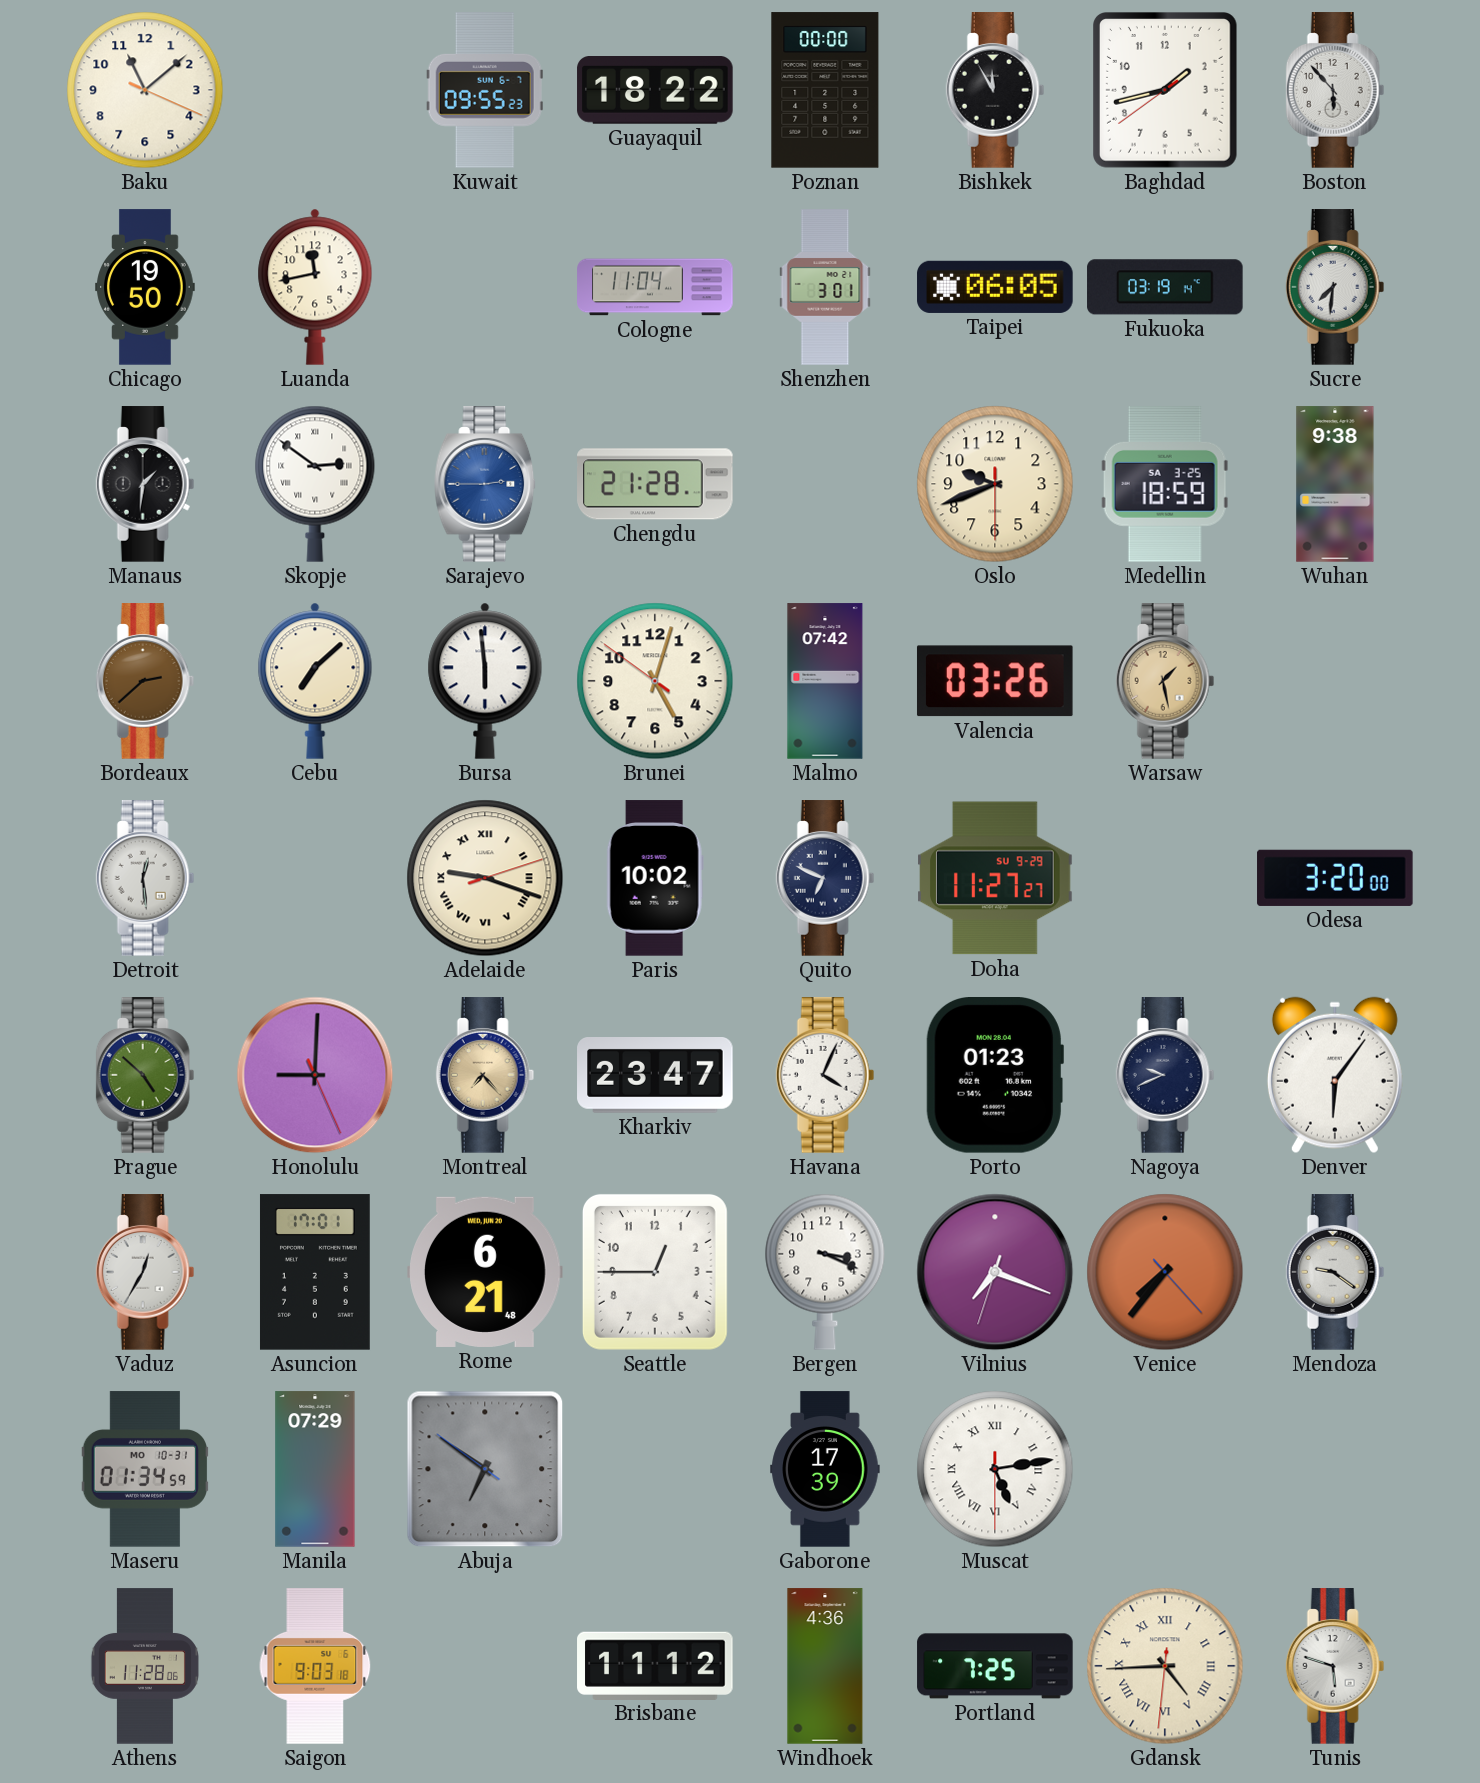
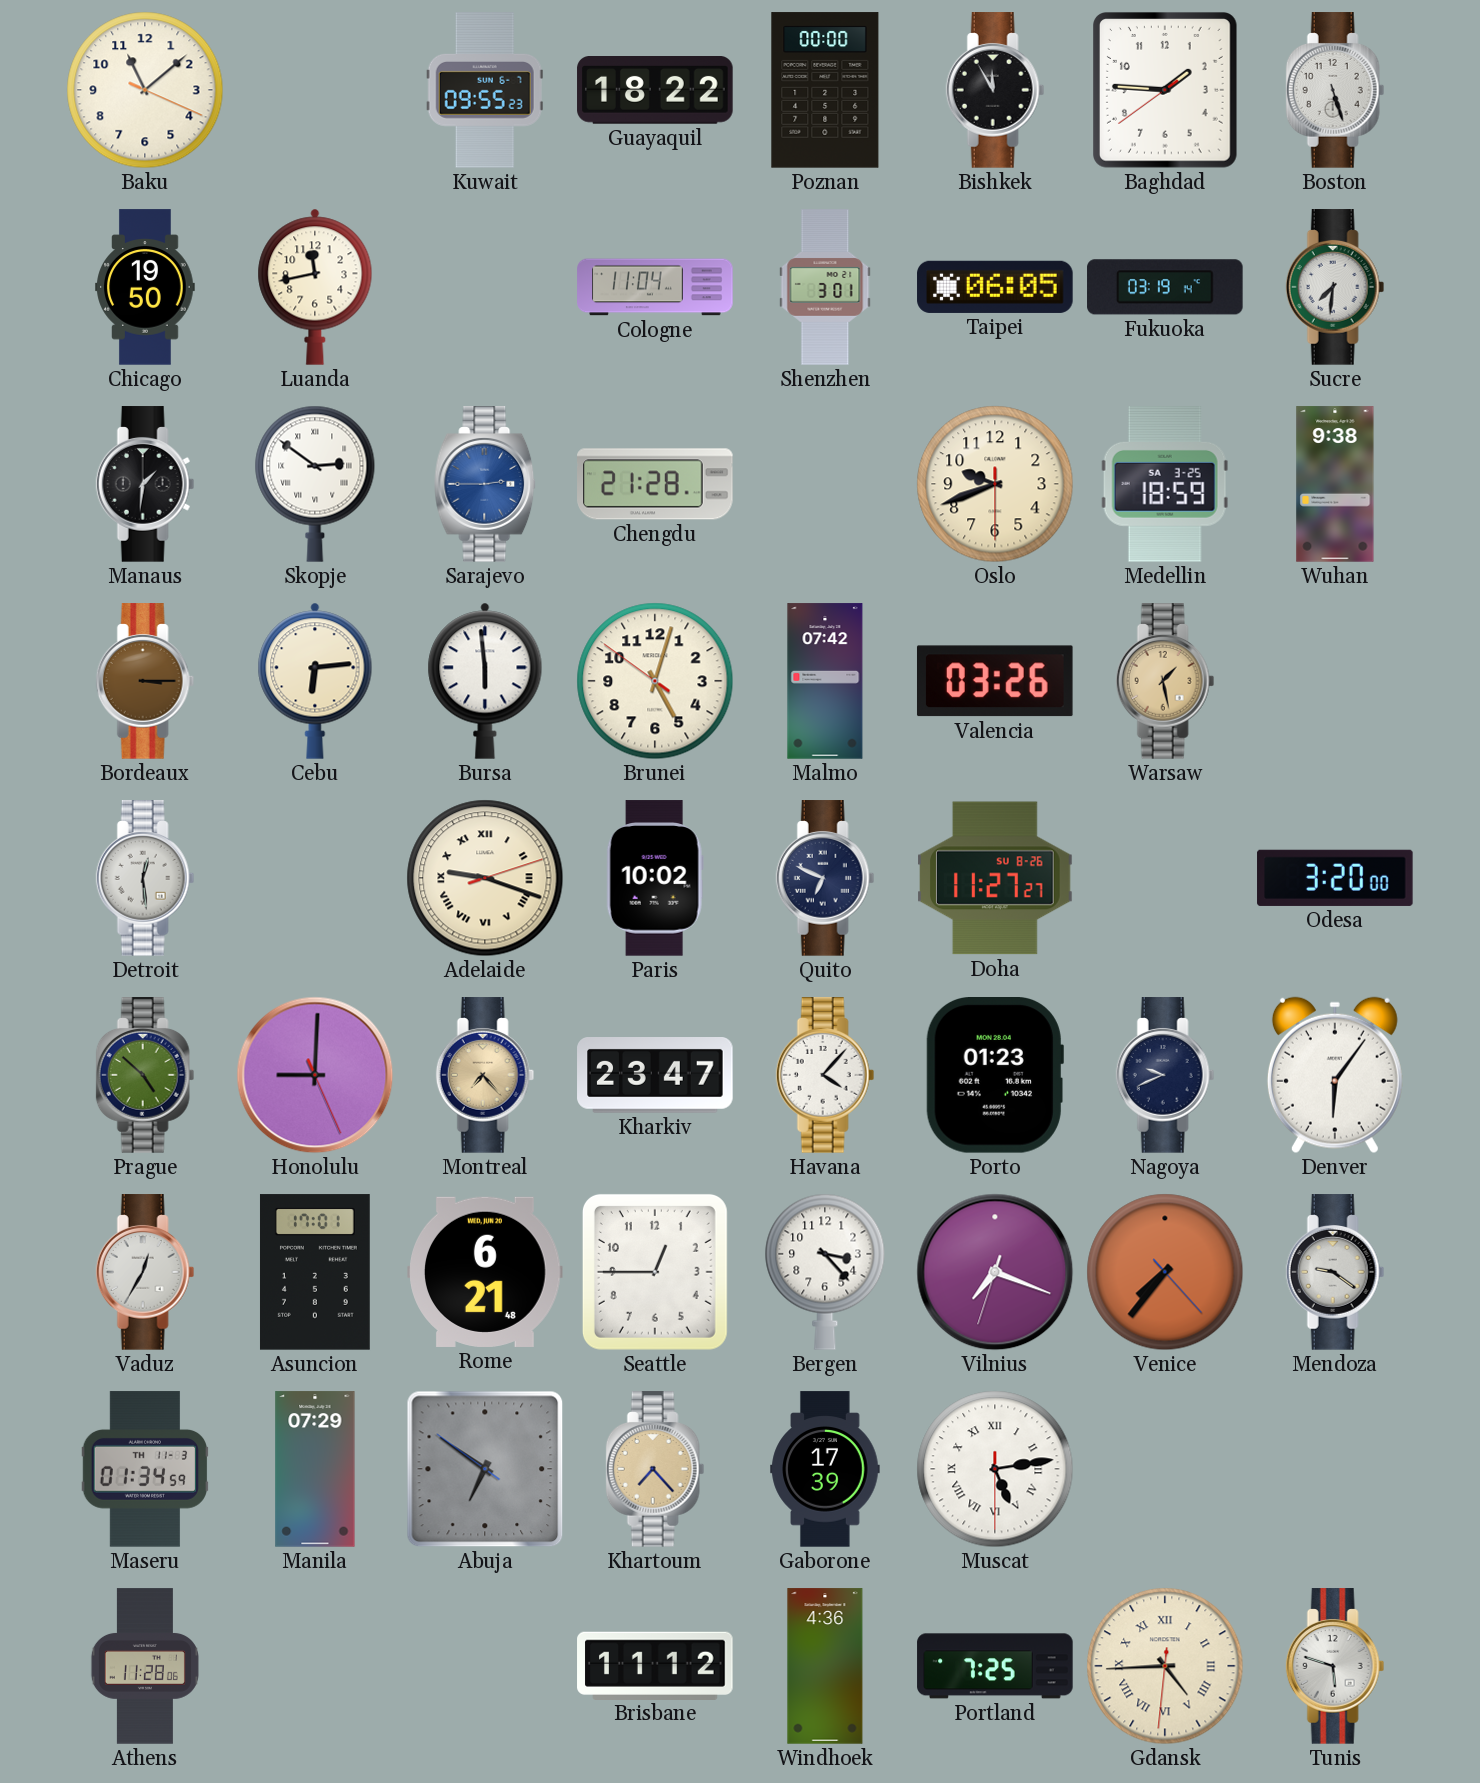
Baghdad: 1:42 -> 1:45
Boston: 5:53 -> 5:27
Bordeaux: 2:38 -> 3:15
Cebu: 7:08 -> 6:14
Doha date: SU 9-29 -> SU 8-26
Havana: 4:04 -> 4:07
Bergen: 3:19 -> 3:23
Maseru date: MO 10-31 -> TH 11-3
Khartoum: none -> 7:23
Saigon: 9:03 -> none
